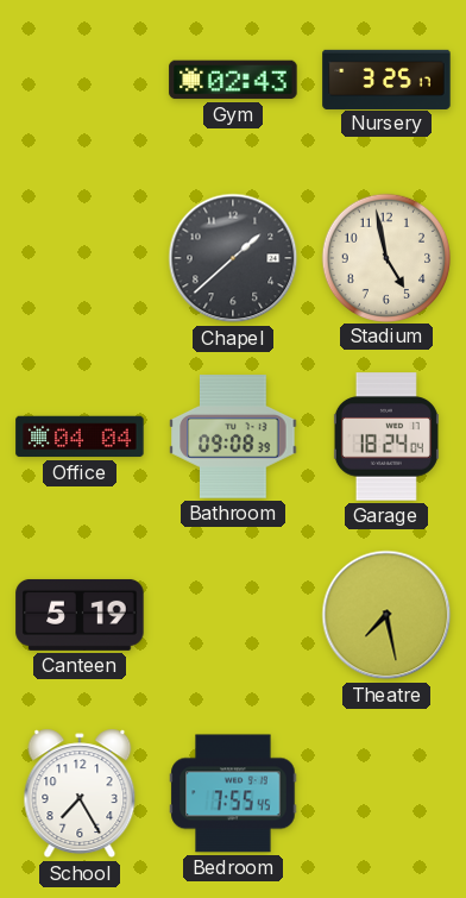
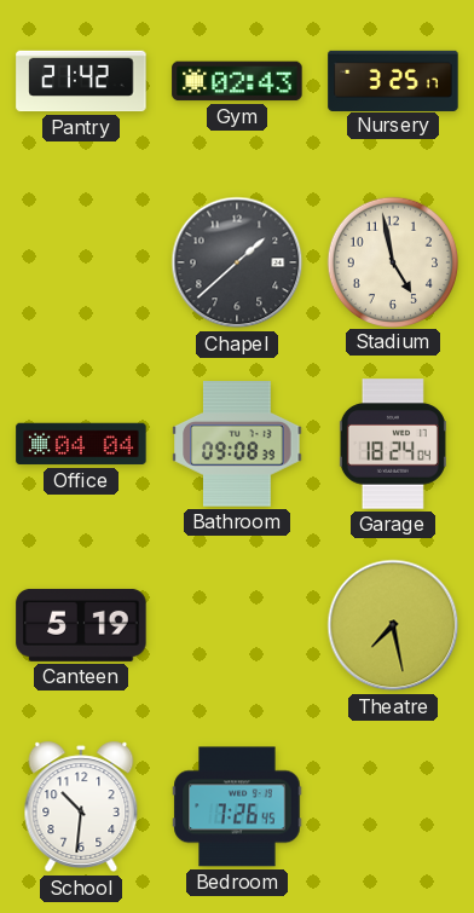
Pantry: none -> 21:42
School: 7:25 -> 10:31
Bedroom: 7:55 -> 7:26
